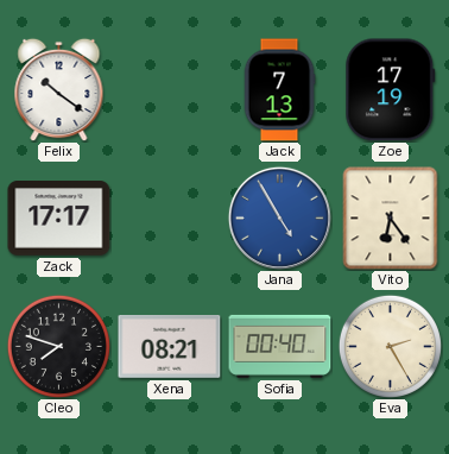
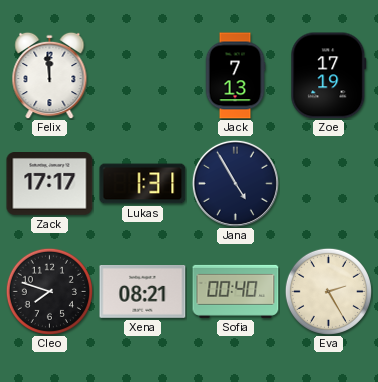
Felix: 10:21 -> 11:59
Lukas: none -> 1:31
Jana dial: blue -> navy
Vito: 6:24 -> none
